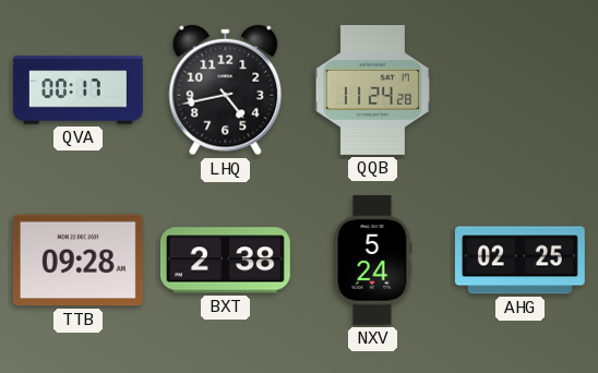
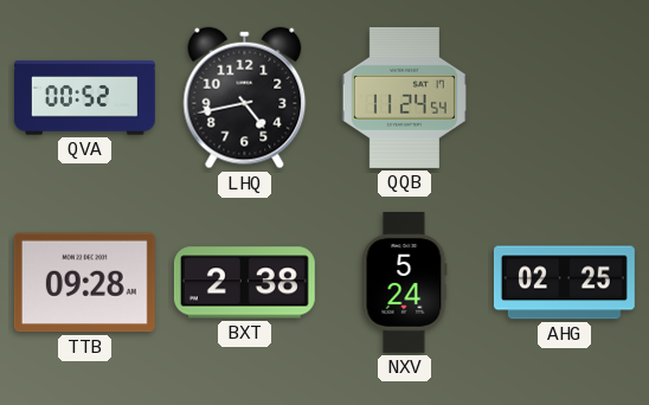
QVA: 00:17 -> 00:52
QQB: 11:24:28 -> 11:24:54
